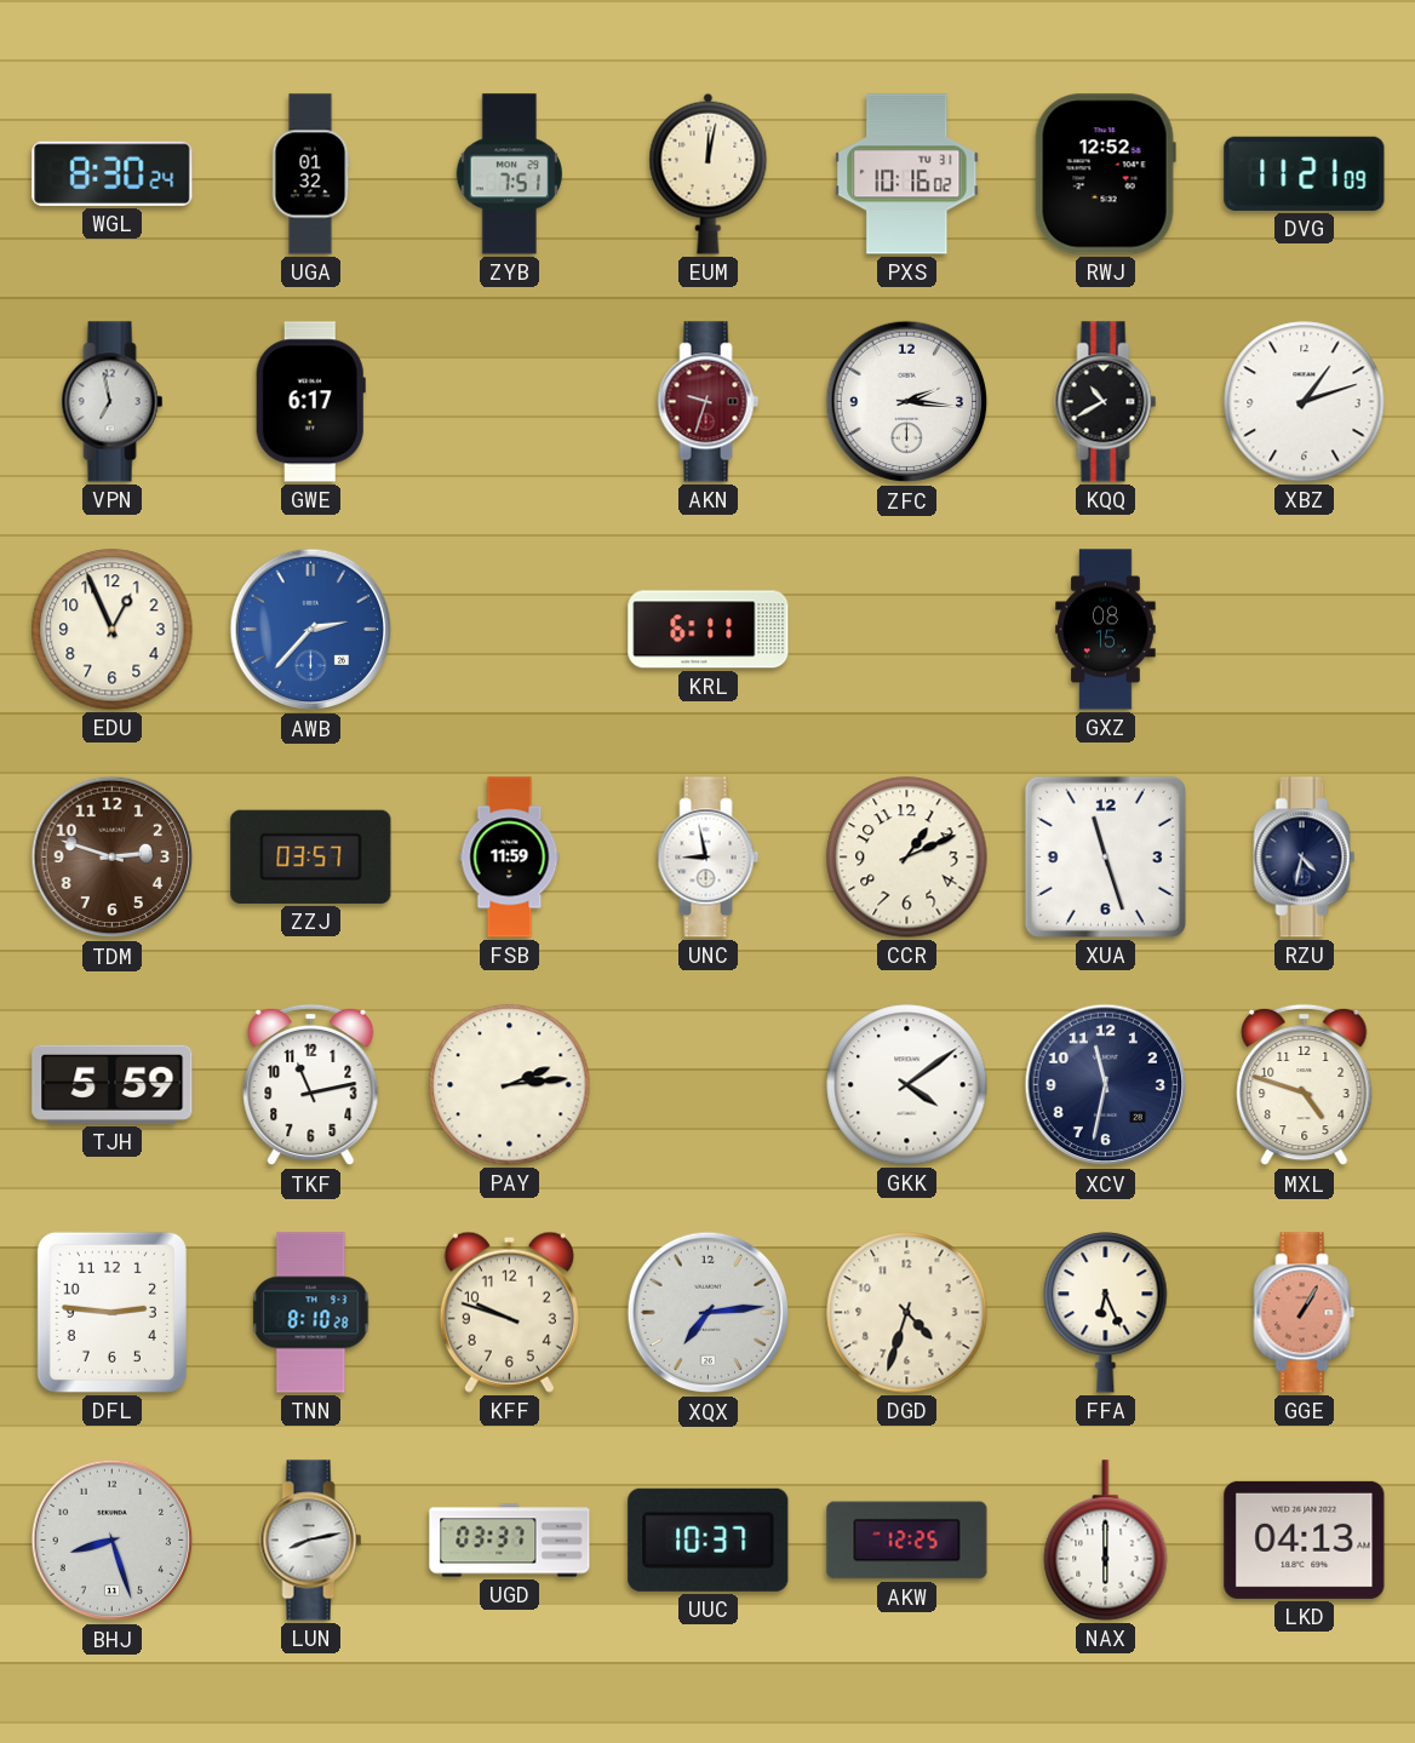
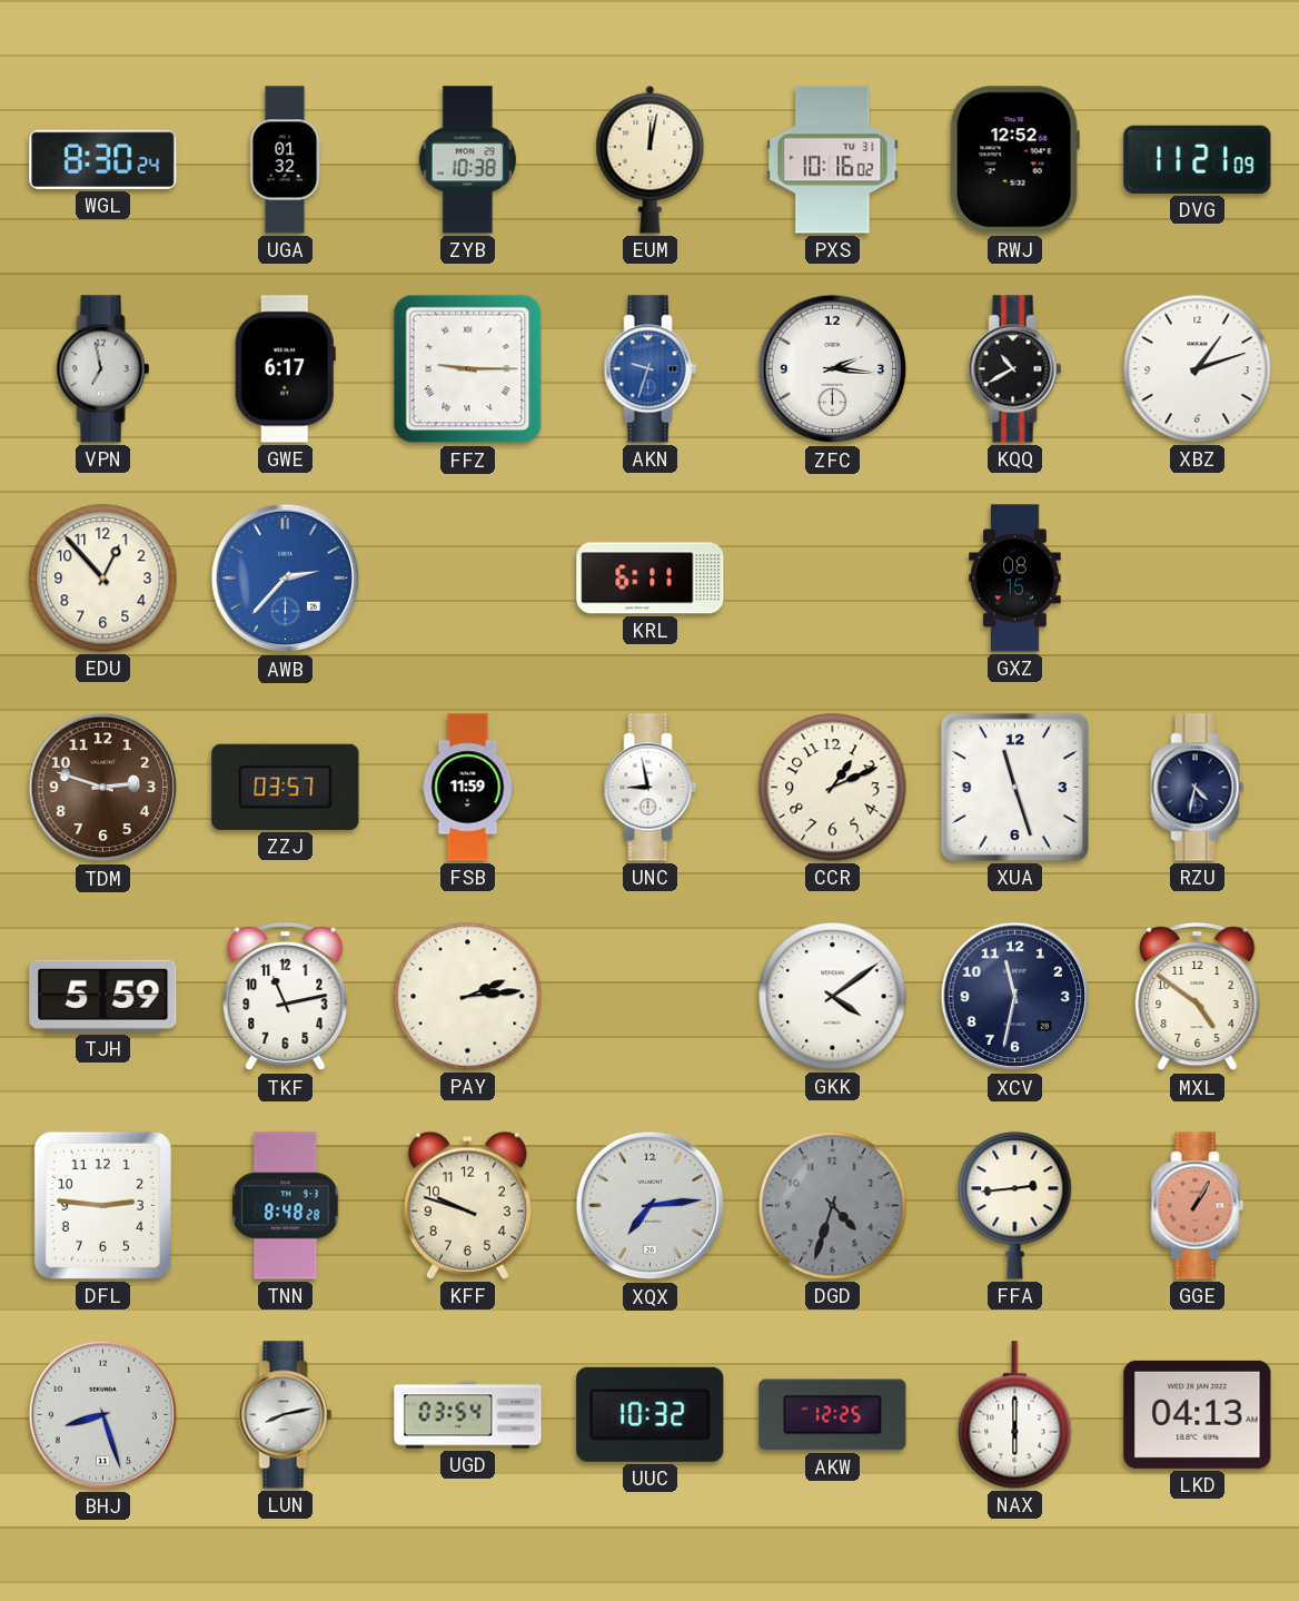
ZYB: 7:51 -> 10:38
FFZ: none -> 9:15
AKN dial: burgundy -> blue
EDU: 12:56 -> 12:53
MXL: 4:48 -> 4:51
TNN: 8:10 -> 8:48
DGD dial: cream -> grey
FFA: 6:26 -> 2:44
UGD: 03:37 -> 03:54
UUC: 10:37 -> 10:32
